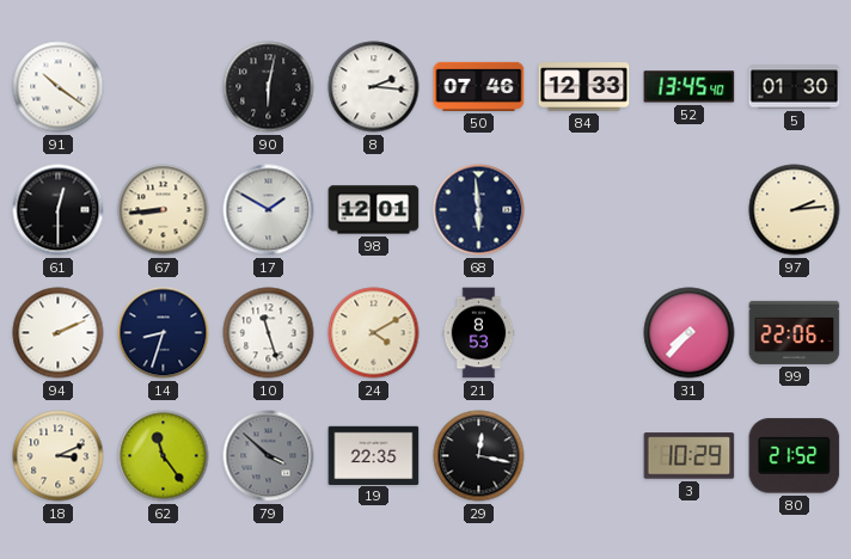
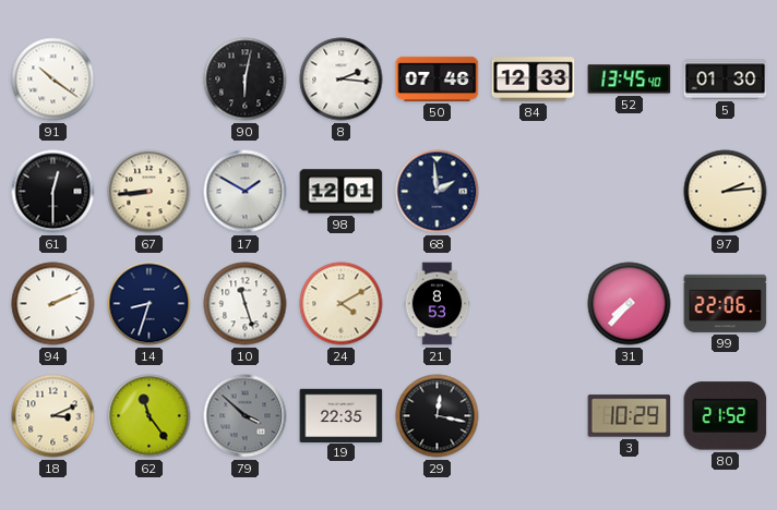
68: 5:59 -> 1:59
